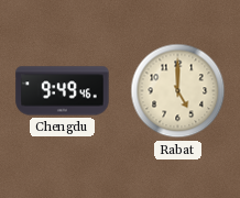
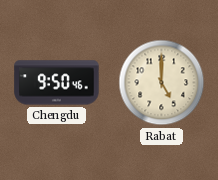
Chengdu: 9:49 -> 9:50
